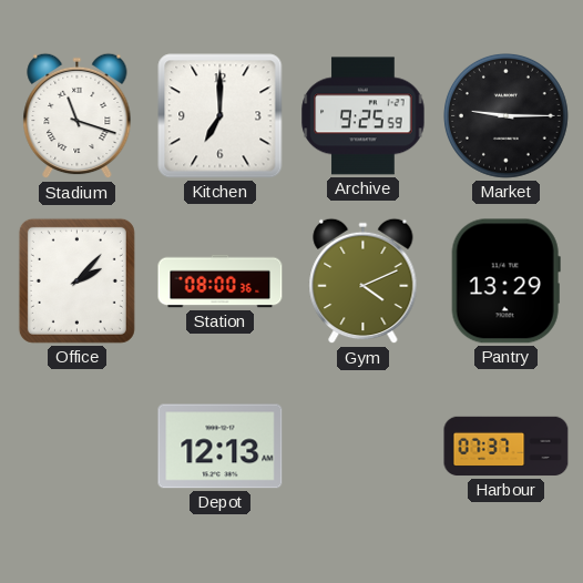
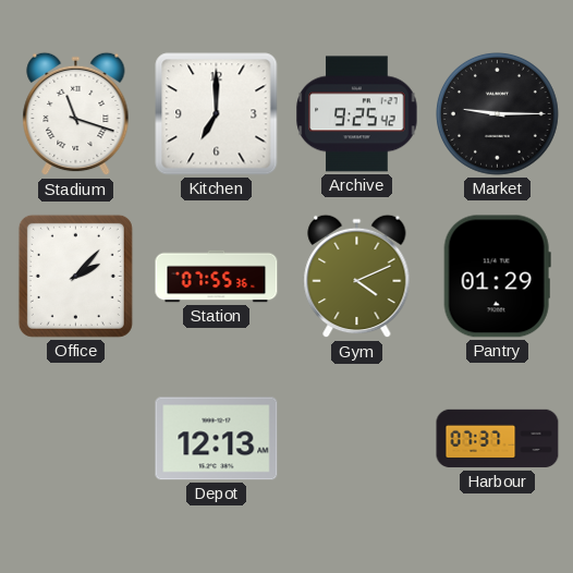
Archive: 9:25:59 -> 9:25:42
Station: 08:00 -> 07:55
Pantry: 13:29 -> 01:29
